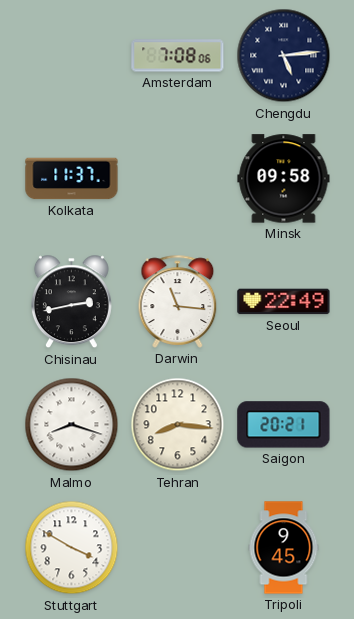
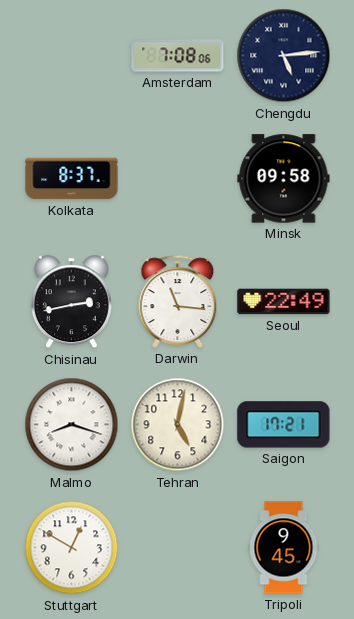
Kolkata: 11:37 -> 8:37
Tehran: 8:16 -> 5:02
Saigon: 20:21 -> 17:21
Stuttgart: 3:50 -> 12:50
